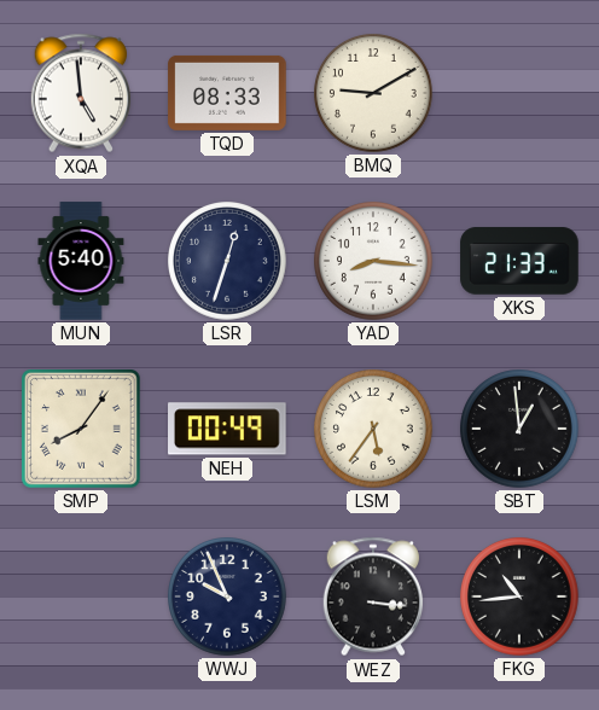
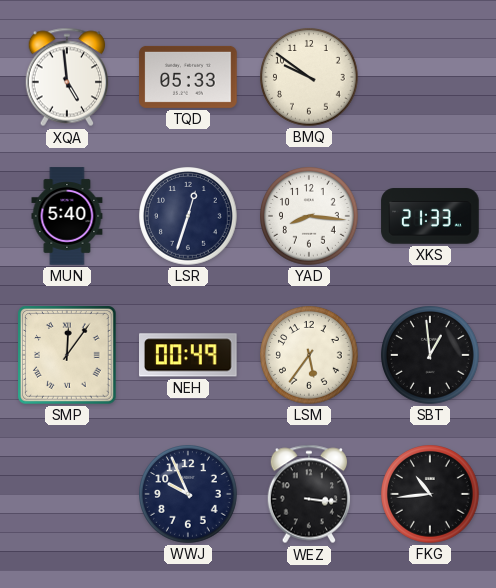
TQD: 08:33 -> 05:33
BMQ: 9:10 -> 9:51
SMP: 8:06 -> 12:06
